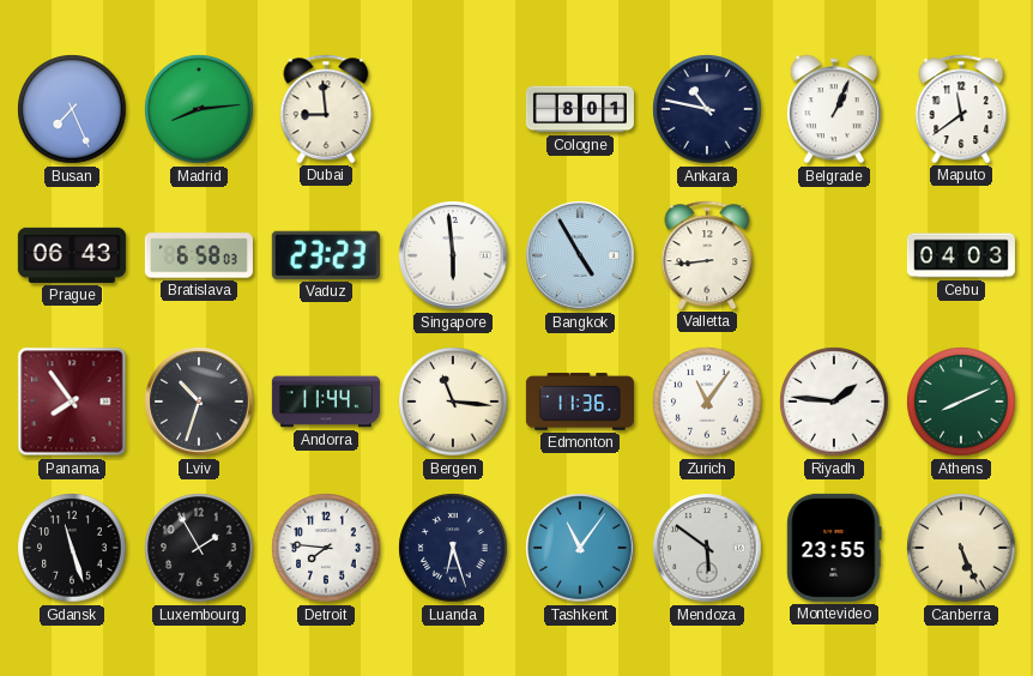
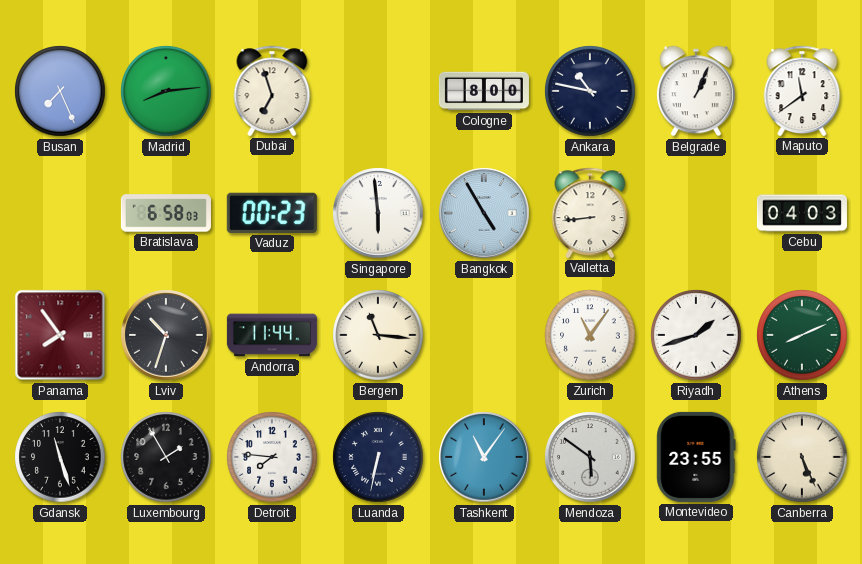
Dubai: 8:59 -> 6:57
Cologne: 8:01 -> 8:00
Prague: 06:43 -> none
Vaduz: 23:23 -> 00:23
Edmonton: 11:36 -> none
Riyadh: 1:46 -> 1:42
Luanda: 6:27 -> 6:32
